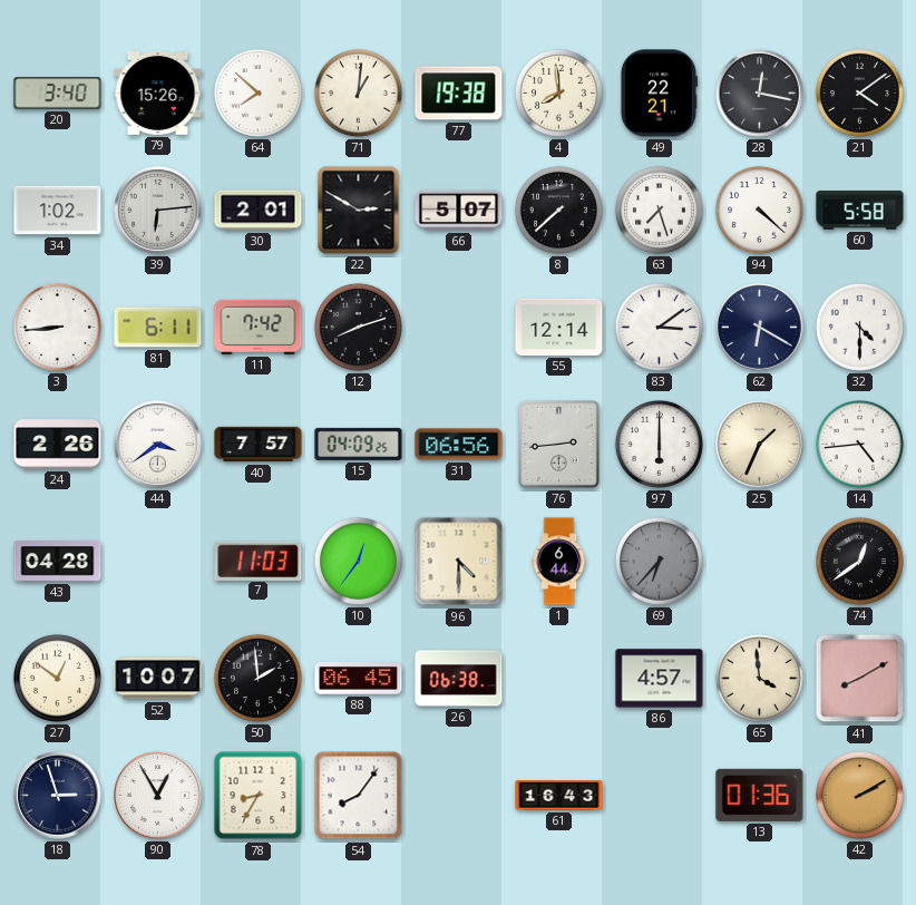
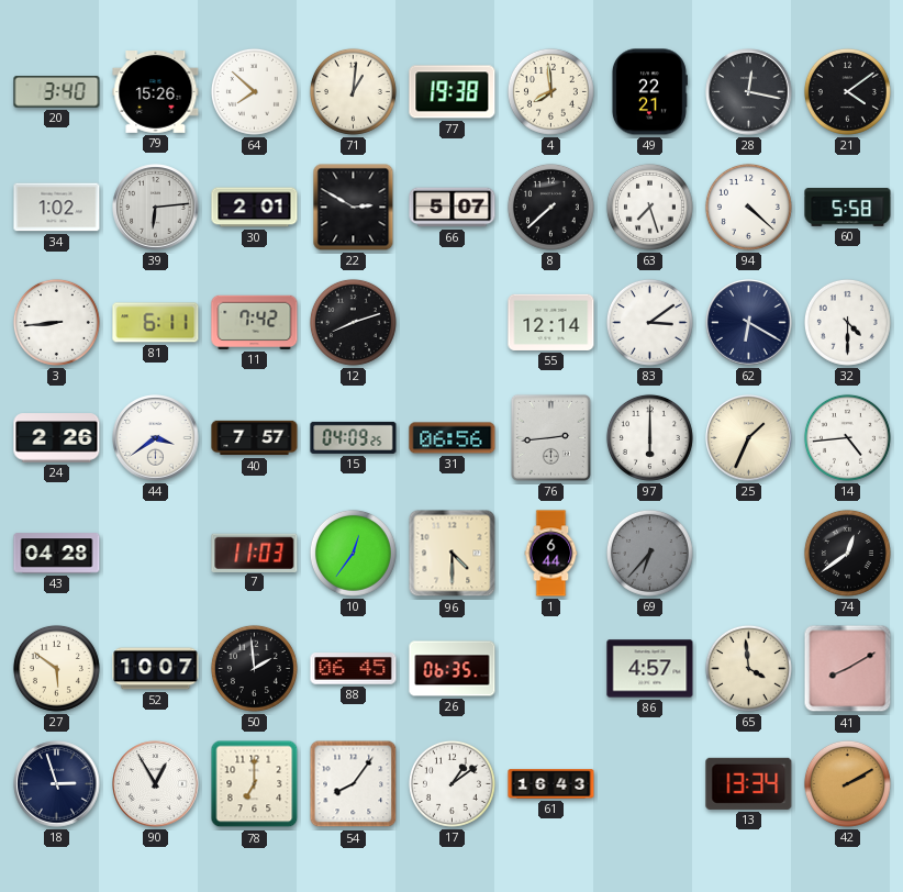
27: 12:51 -> 5:51
26: 06:38 -> 06:35
78: 8:35 -> 7:00
17: none -> 1:09
13: 01:36 -> 13:34
